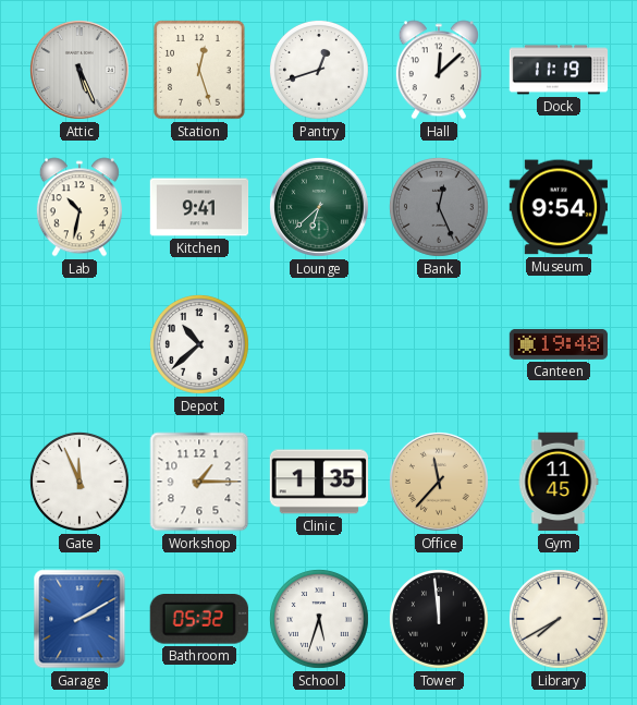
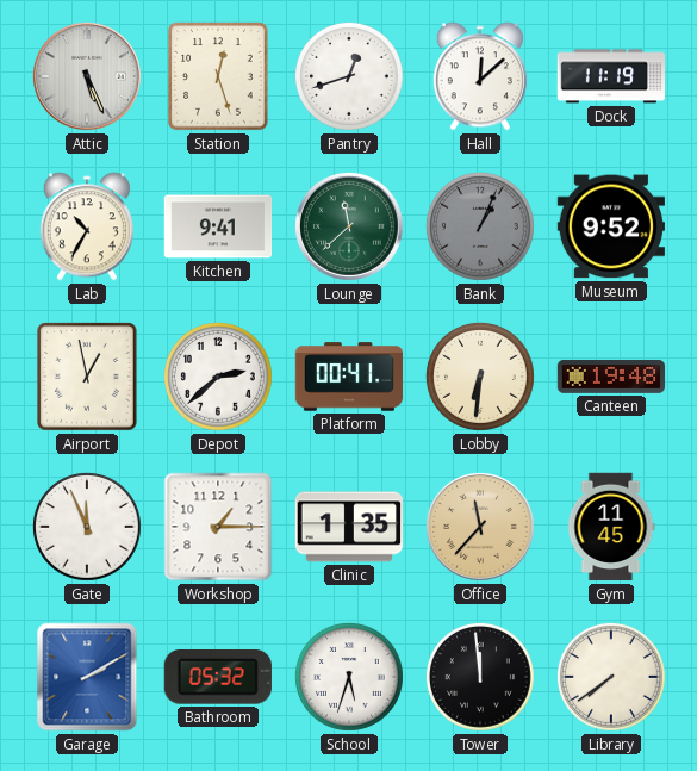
Lab: 10:32 -> 10:35
Lounge: 6:38 -> 11:38
Bank: 12:26 -> 1:04
Museum: 9:54 -> 9:52
Airport: none -> 12:58
Depot: 10:38 -> 2:38
Platform: none -> 00:41
Lobby: none -> 6:31
Library: 7:40 -> 7:39
